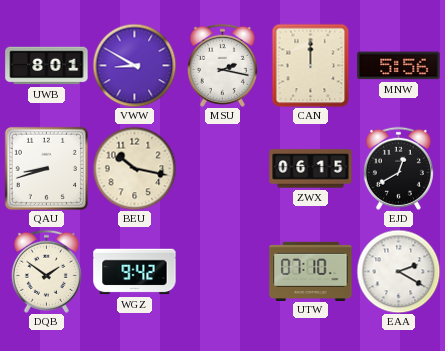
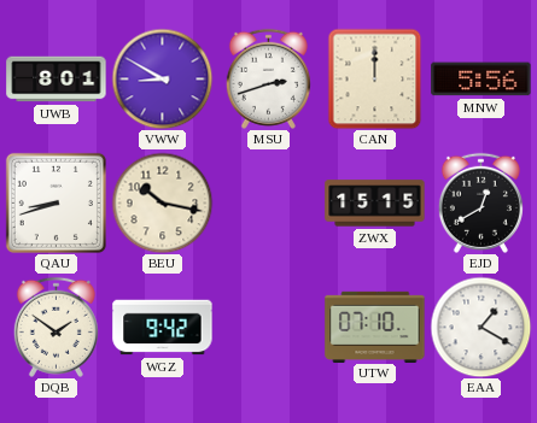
MSU: 2:17 -> 2:42
ZWX: 06:15 -> 15:15
EAA: 2:20 -> 1:20
